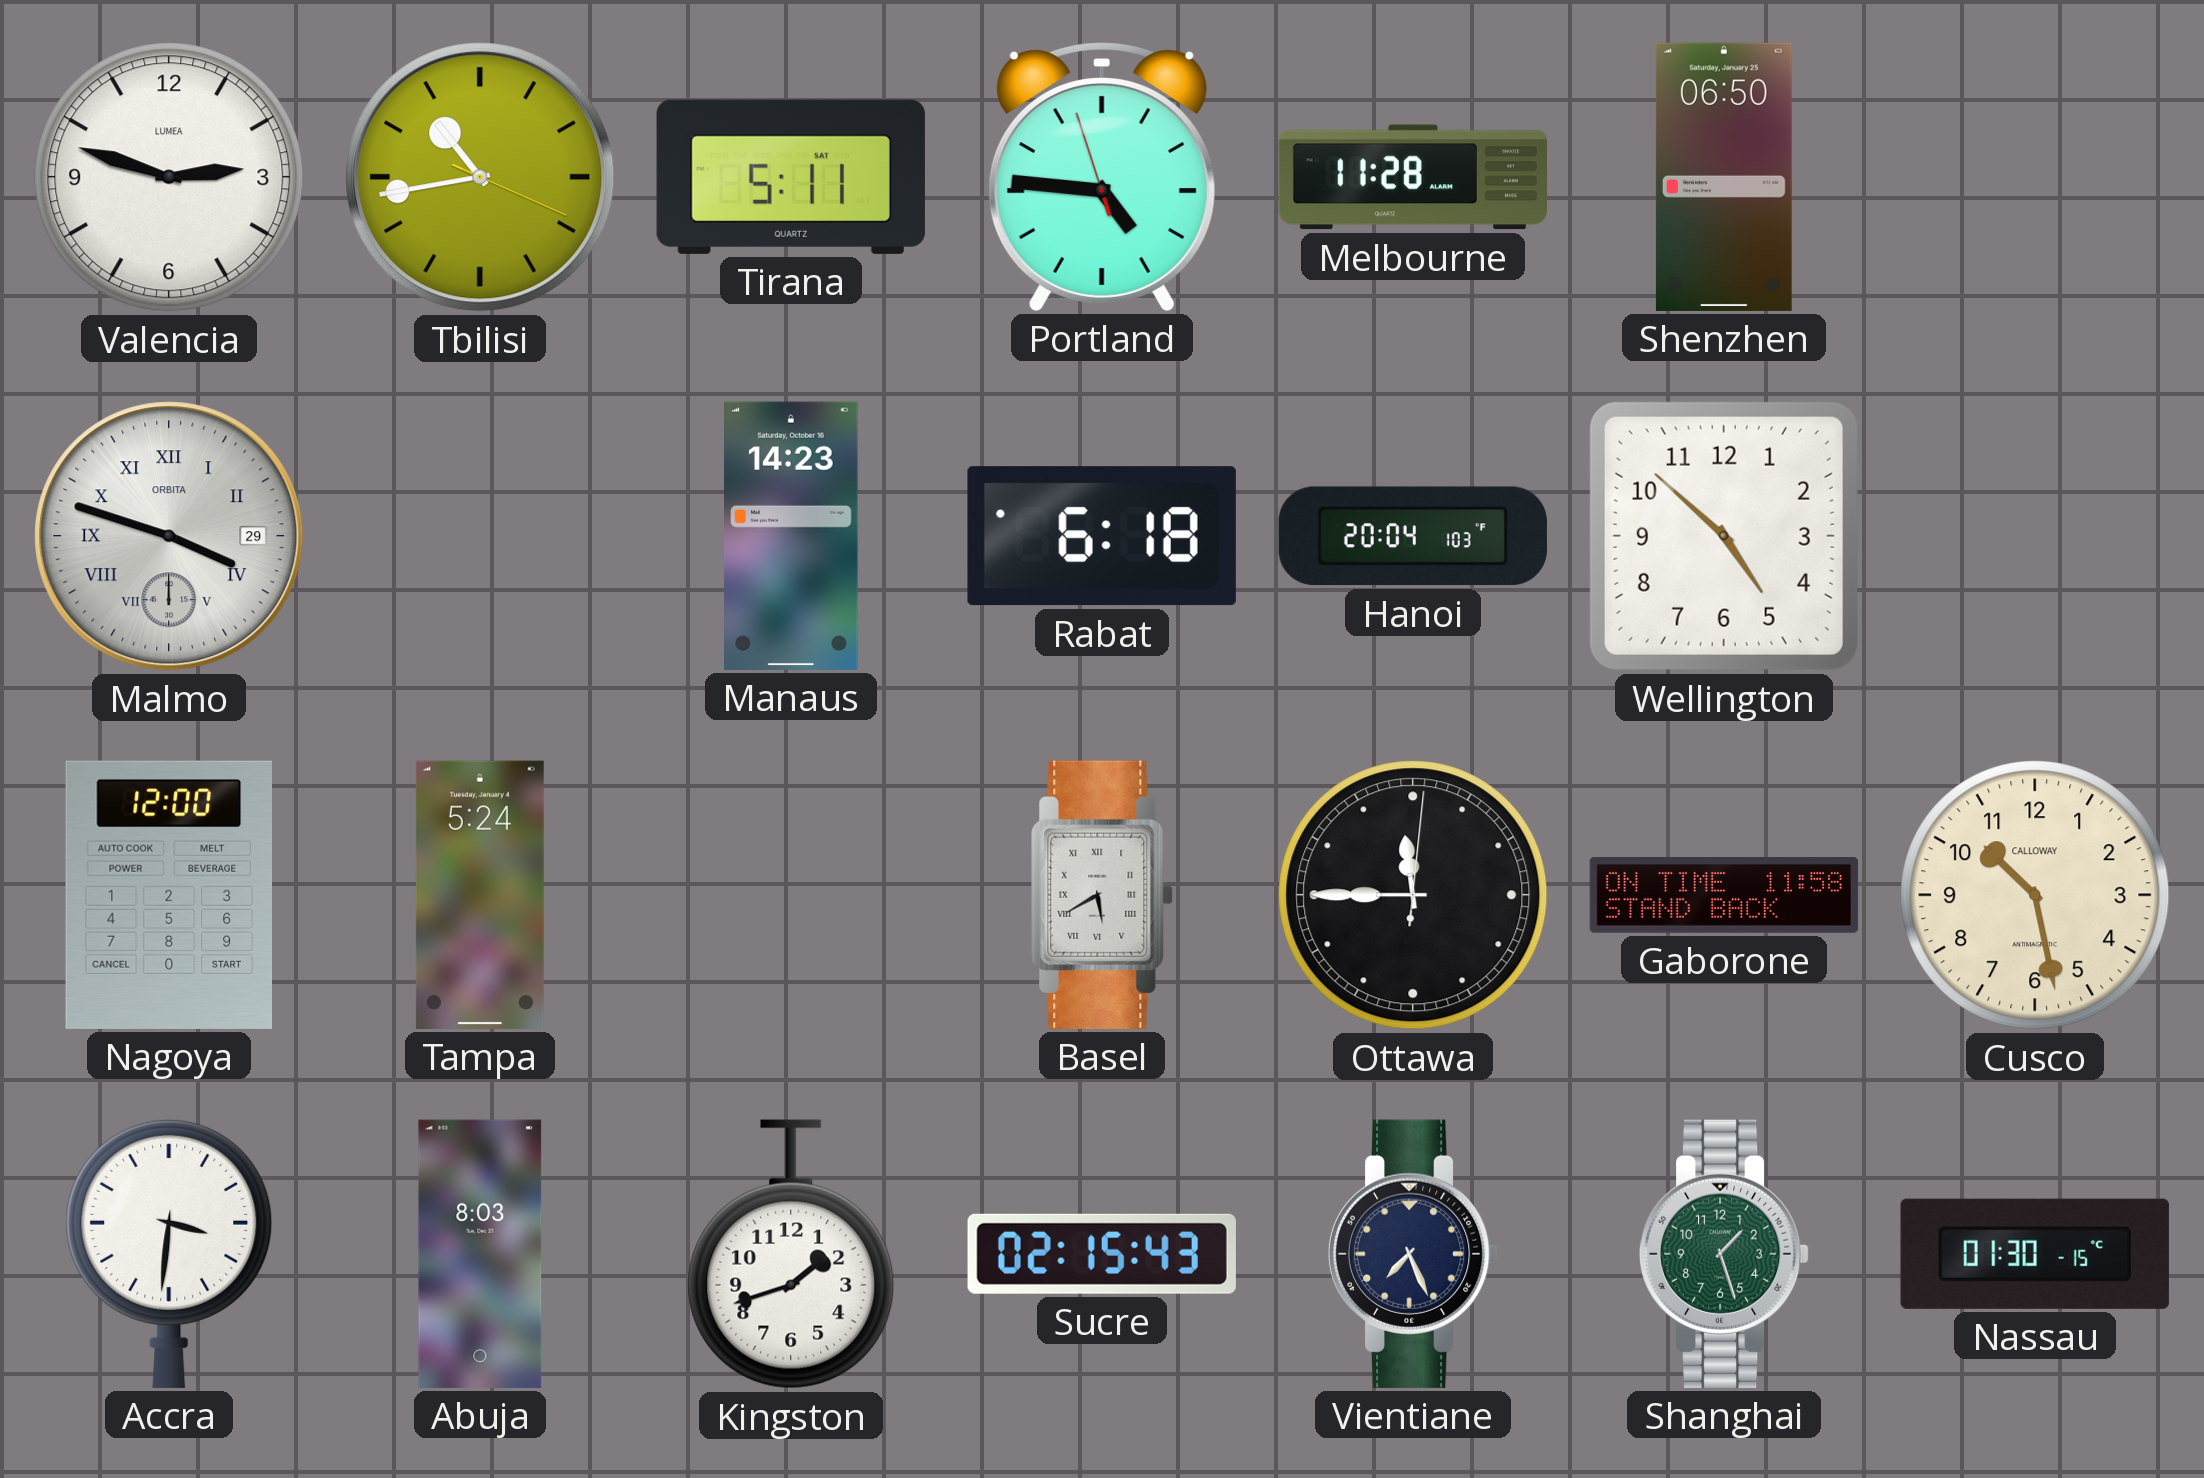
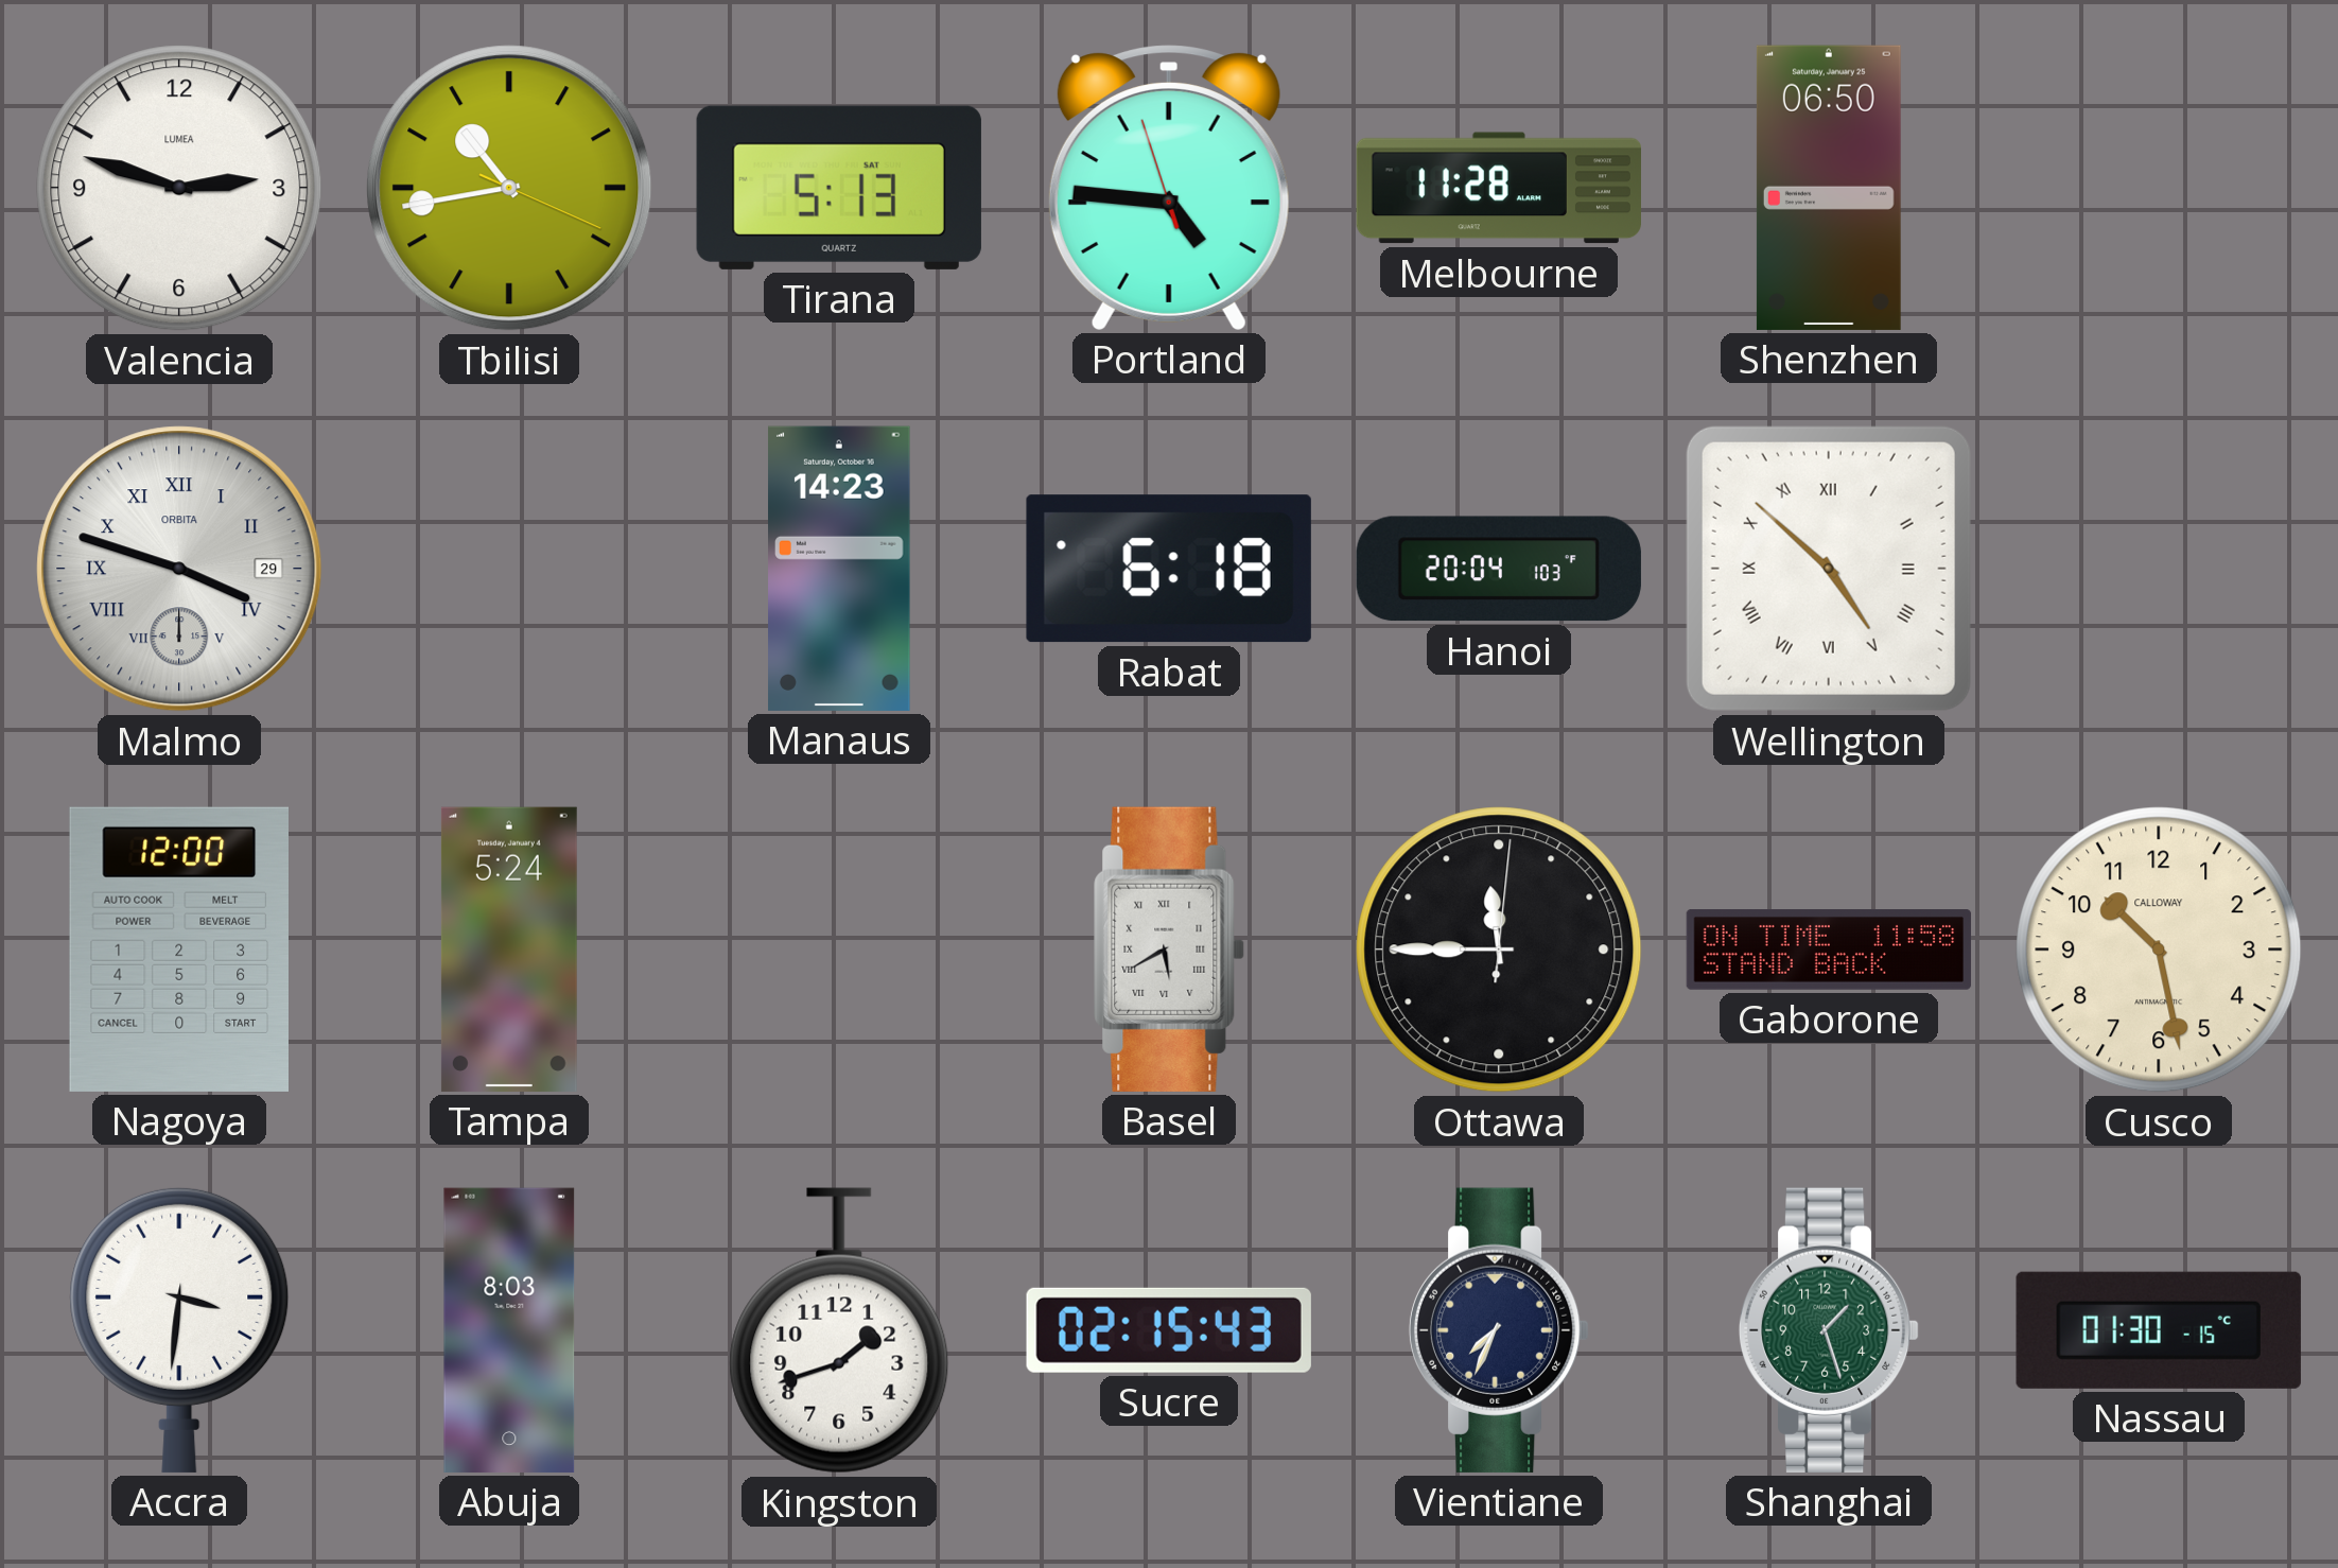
Tirana: 5:11 -> 5:13
Wellington numerals: Arabic -> Roman
Vientiane: 7:26 -> 7:34
